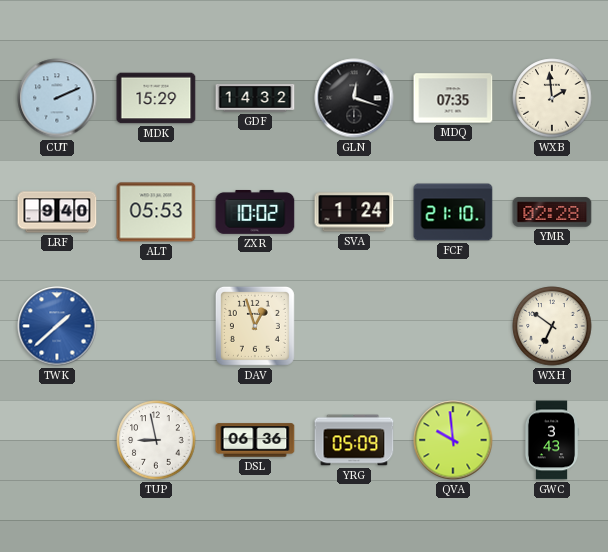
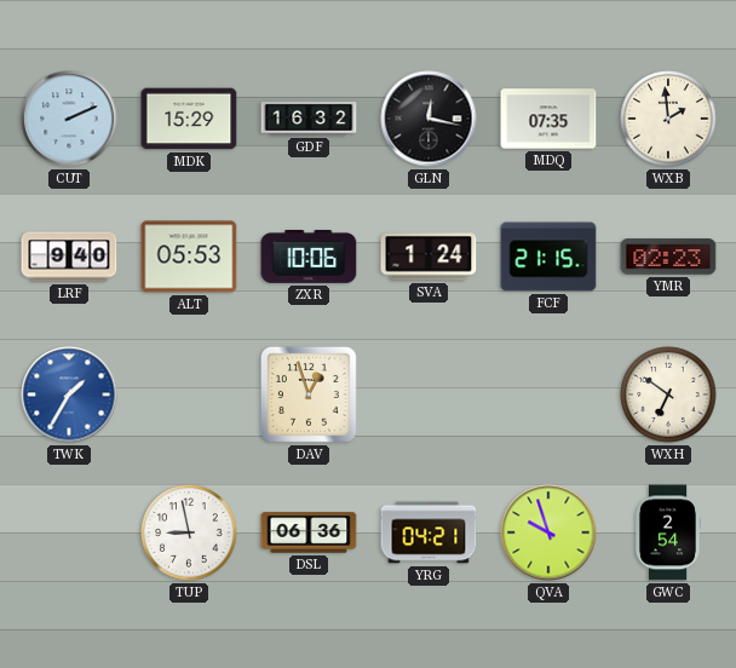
GDF: 14:32 -> 16:32
GLN: 12:18 -> 12:17
ZXR: 10:02 -> 10:06
FCF: 21:10 -> 21:15
YMR: 02:28 -> 02:23
TWK: 1:38 -> 1:35
YRG: 05:09 -> 04:21
QVA: 9:59 -> 9:57
GWC: 3:43 -> 2:54
